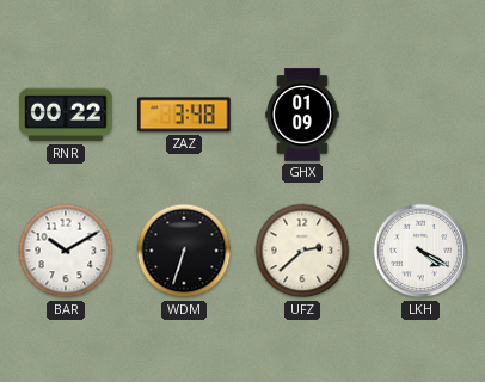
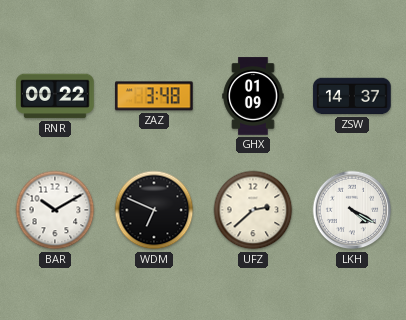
ZSW: none -> 14:37
WDM: 6:33 -> 6:49
